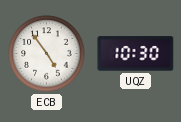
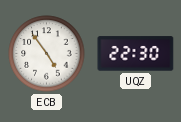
UQZ: 10:30 -> 22:30
